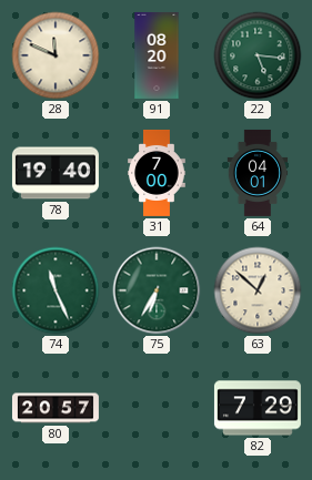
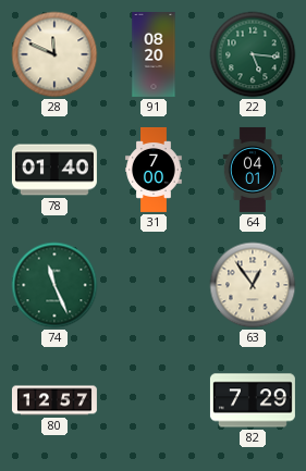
78: 19:40 -> 01:40
75: 6:35 -> none
63: 12:52 -> 12:54
80: 20:57 -> 12:57
